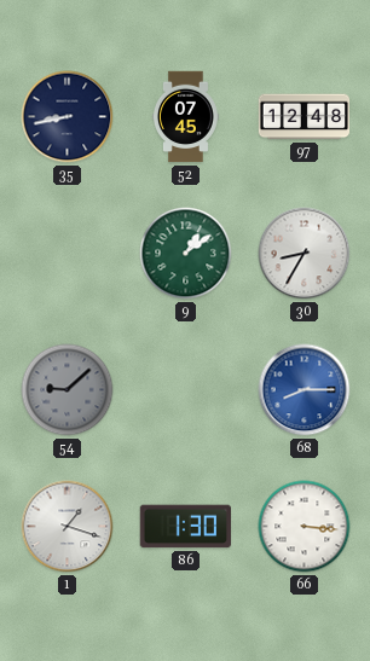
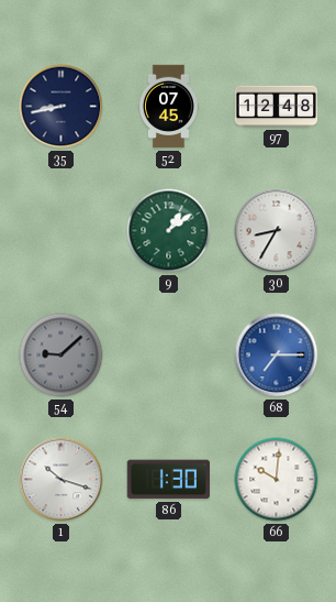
68: 8:15 -> 7:15
1: 1:18 -> 10:18
66: 3:16 -> 10:01
